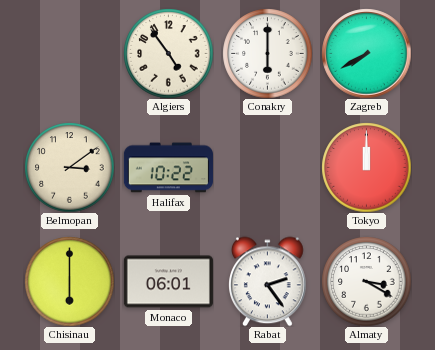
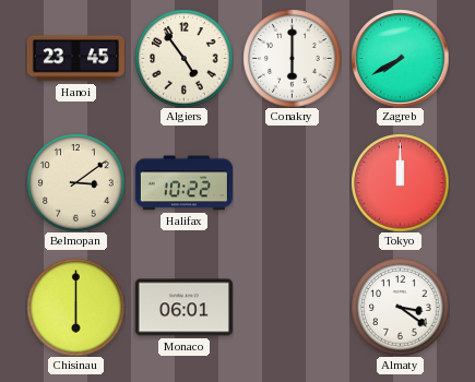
Hanoi: none -> 23:45
Rabat: 2:24 -> none
Almaty: 3:20 -> 3:21
